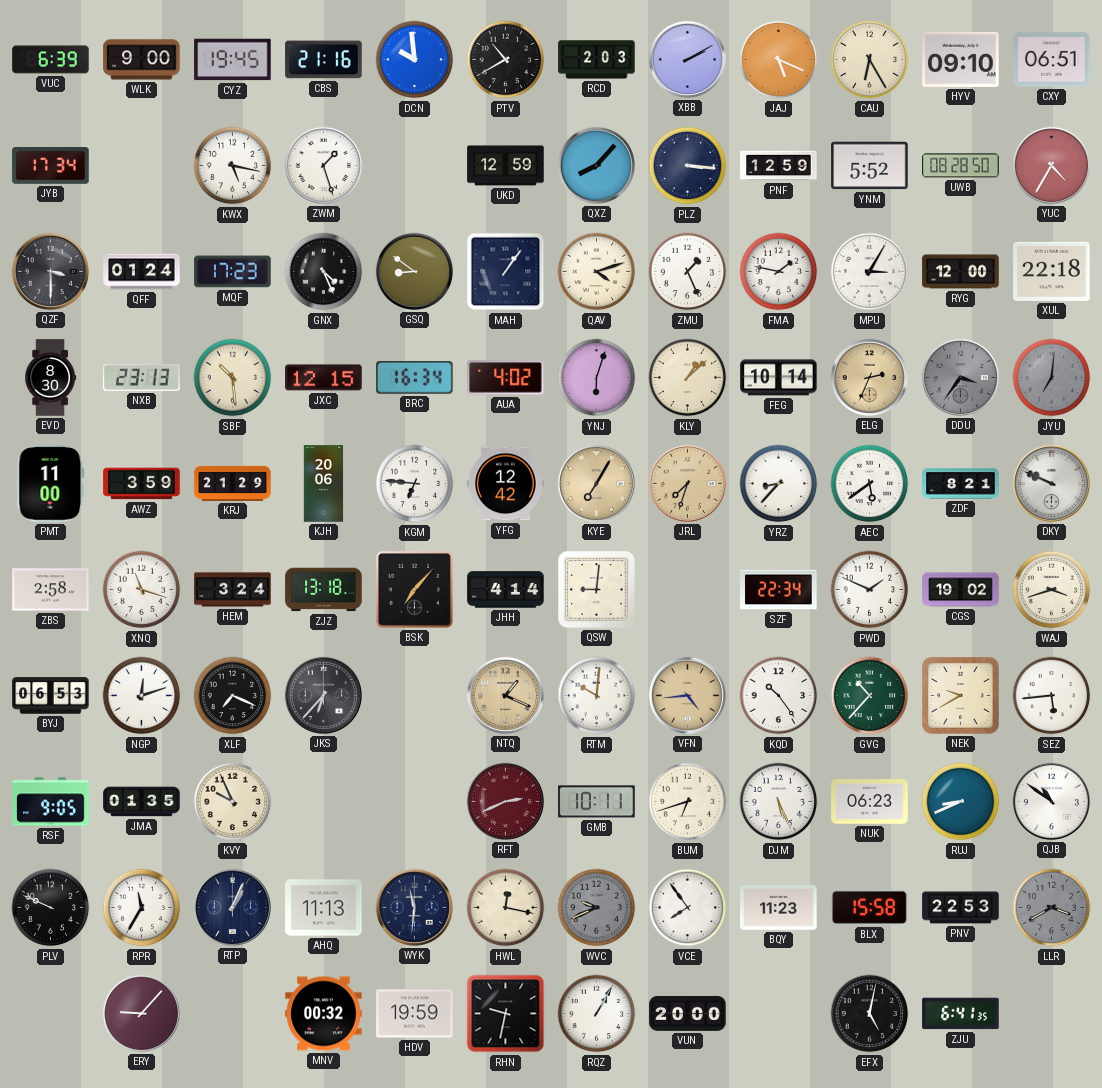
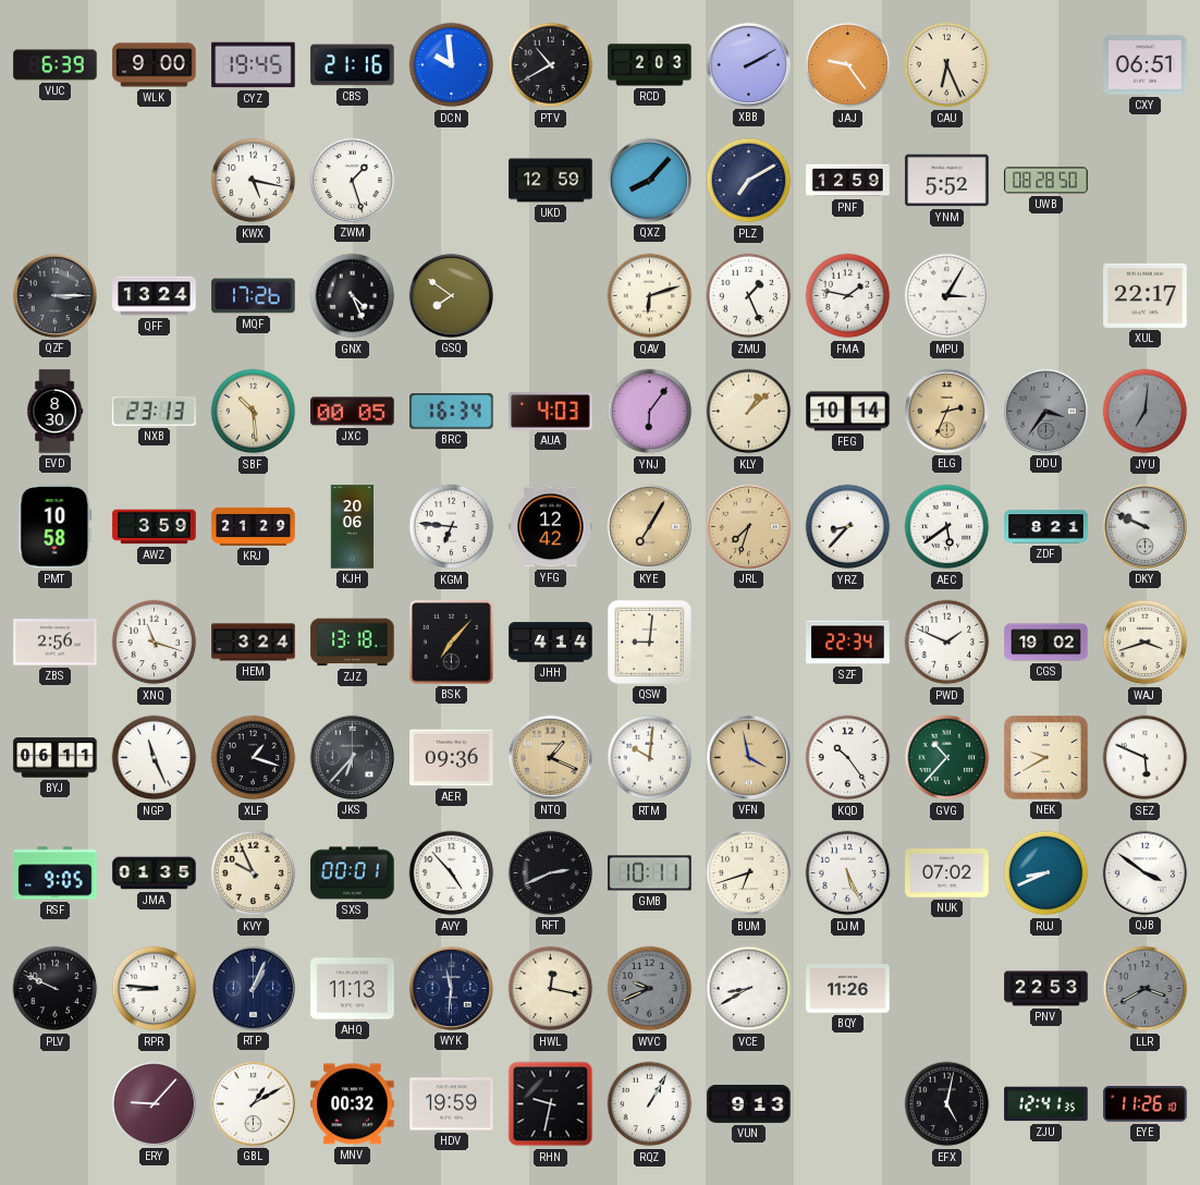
JAJ: 5:19 -> 9:24
CAU: 6:25 -> 6:26
HYV: 09:10 -> none
JYB: 17:34 -> none
PLZ: 3:16 -> 7:10
YUC: 4:35 -> none
QZF: 3:30 -> 3:15
QFF: 01:24 -> 13:24
MQF: 17:23 -> 17:26
GSQ: 8:51 -> 7:51
MAH: 1:06 -> none
QAV: 4:12 -> 6:12
RYG: 12:00 -> none
XUL: 22:18 -> 22:17
JXC: 12:15 -> 00:05
AUA: 4:02 -> 4:03
YNJ: 6:03 -> 6:06
PMT: 11:00 -> 10:58
ZBS: 2:58 -> 2:56
BYJ: 06:53 -> 06:11
NGP: 12:12 -> 11:26
XLF: 7:19 -> 1:18
AER: none -> 09:36
VFN: 4:44 -> 3:58
SEZ: 5:44 -> 5:49
SXS: none -> 00:01
AVY: none -> 4:53
RFT dial: burgundy -> black
NUK: 06:23 -> 07:02
QJB: 10:51 -> 3:51
RPR: 11:35 -> 8:46
VCE: 7:54 -> 8:40
BQY: 11:23 -> 11:26
BLX: 15:58 -> none
GBL: none -> 1:10
VUN: 20:00 -> 9:13
ZJU: 6:41 -> 12:41
EYE: none -> 11:26
